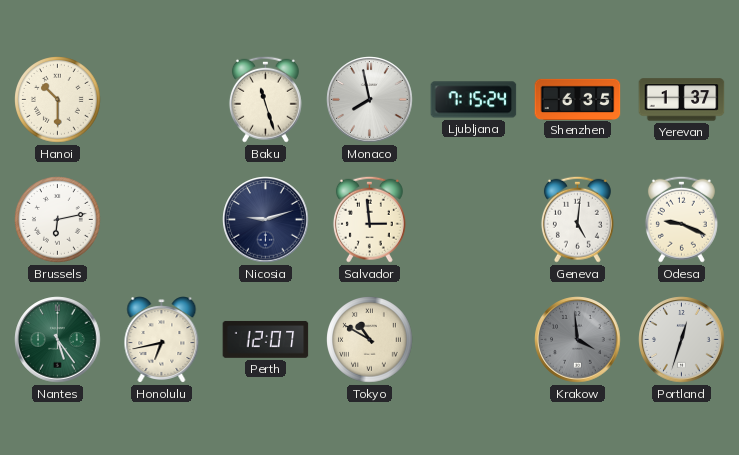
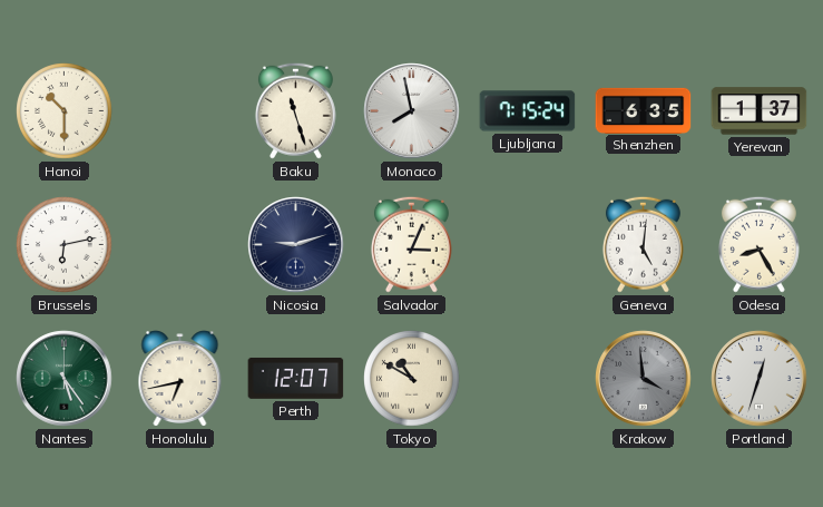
Salvador: 2:59 -> 3:04
Odesa: 9:19 -> 8:25
